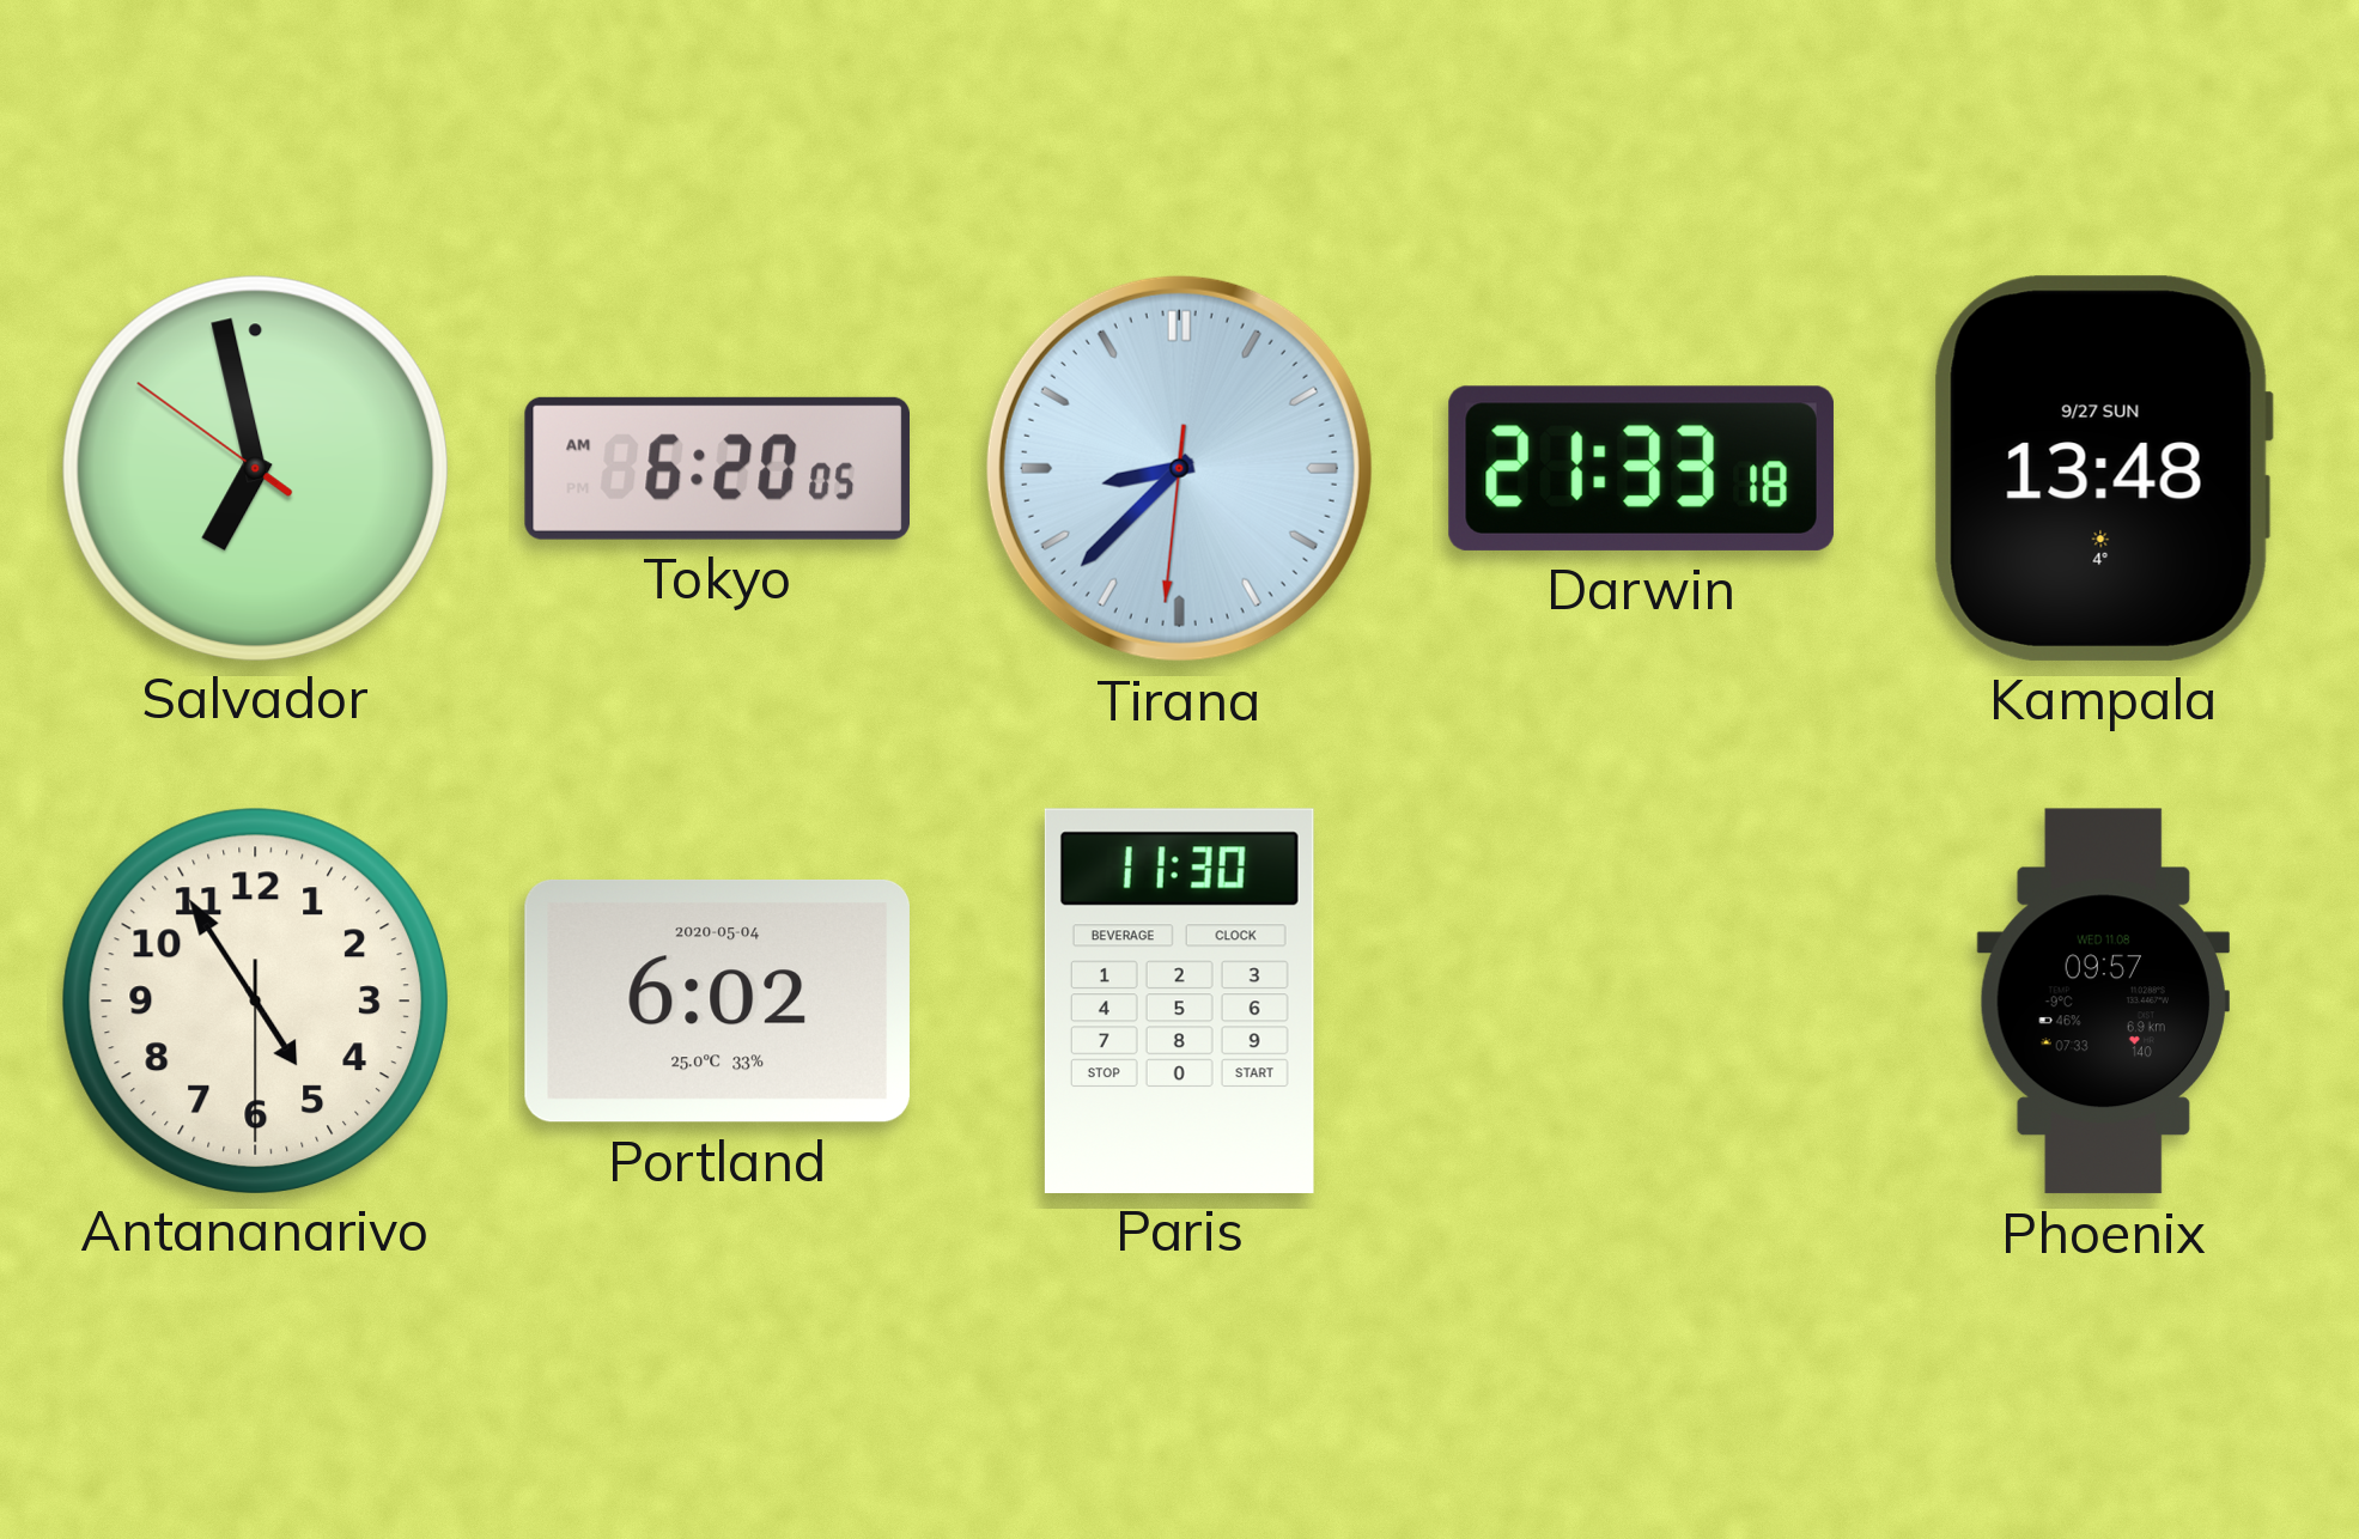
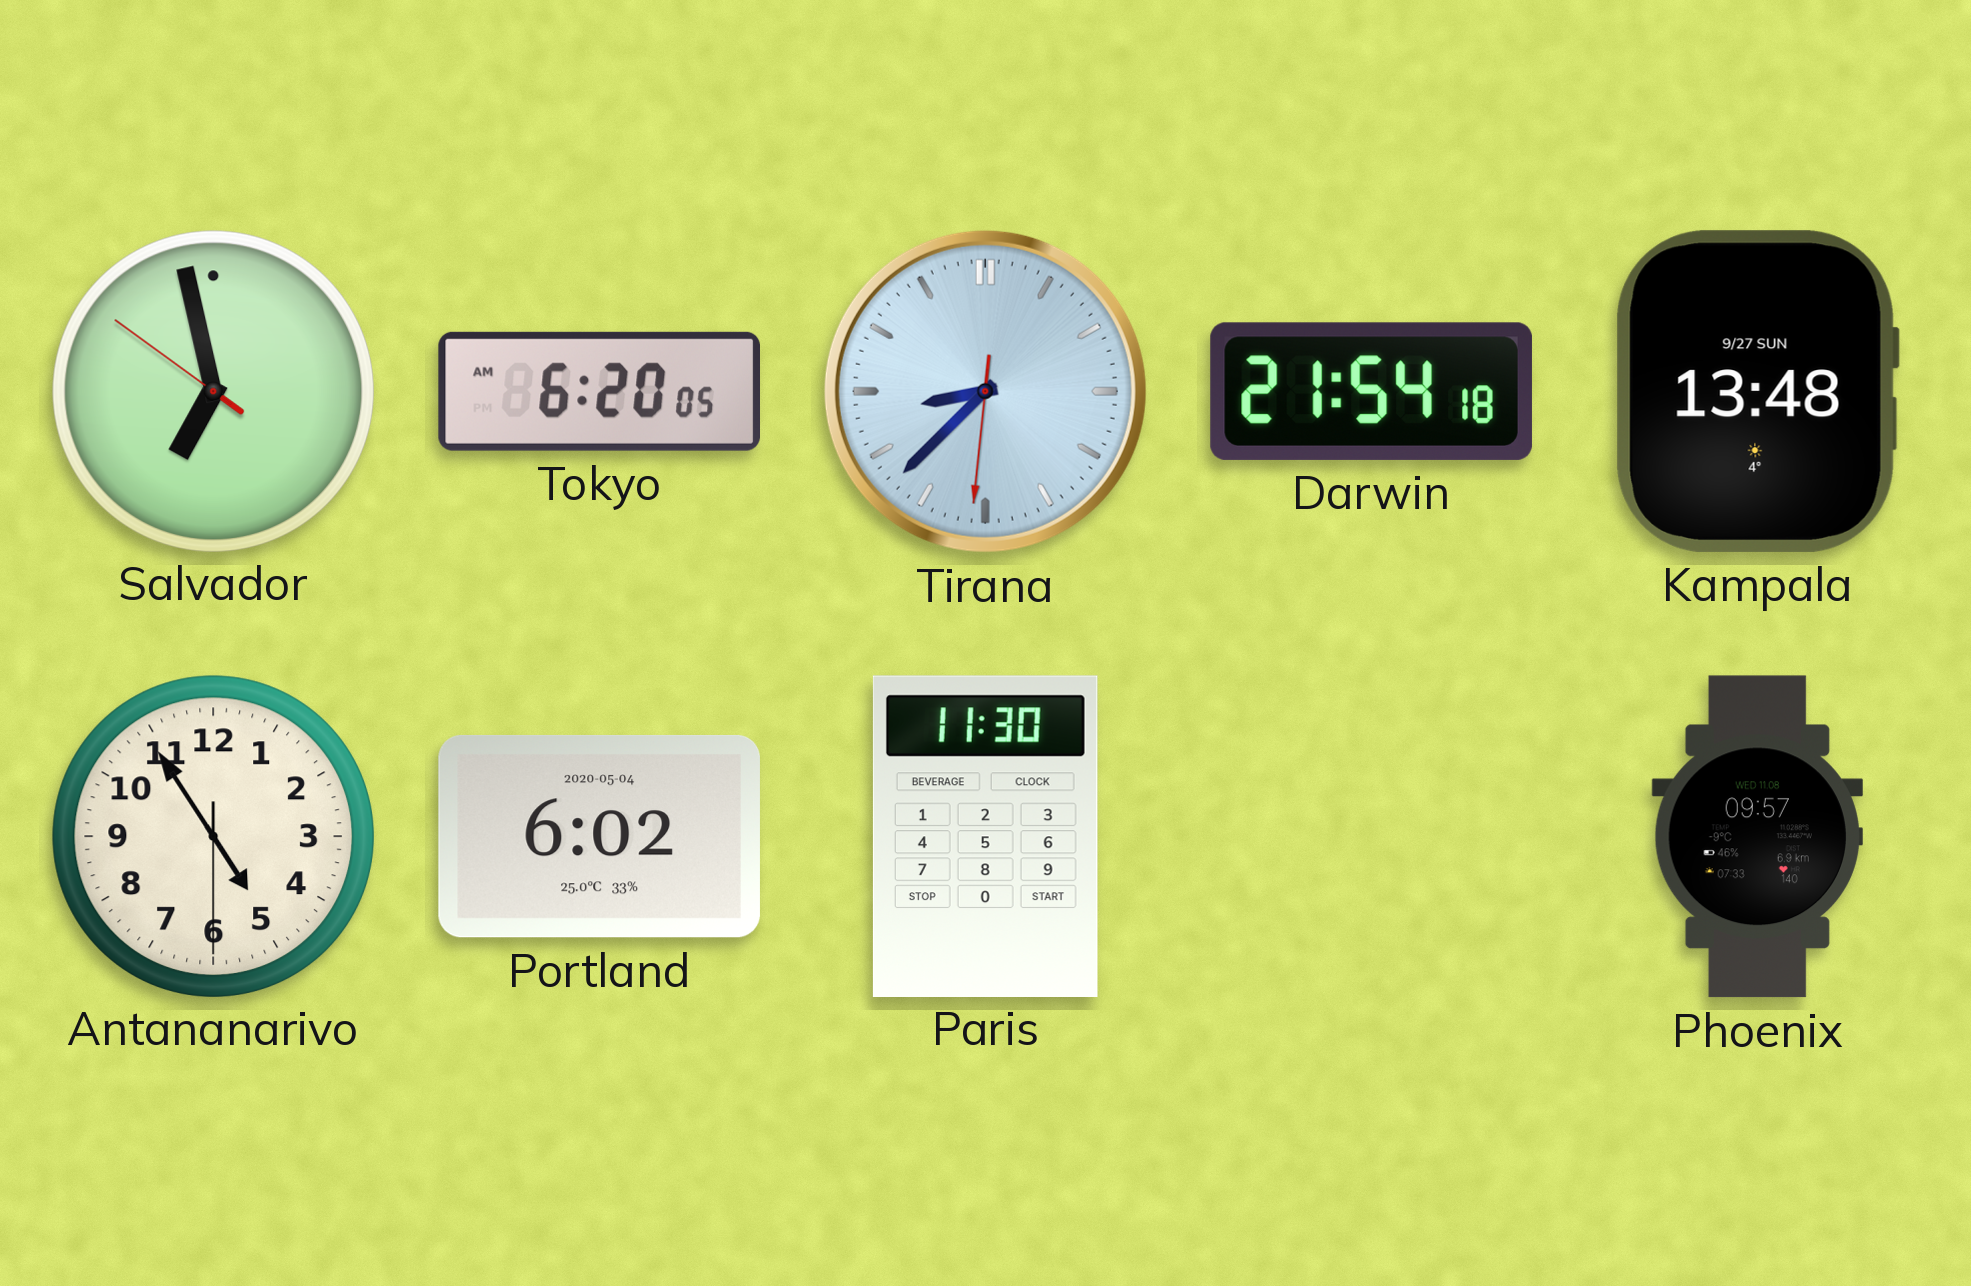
Darwin: 21:33 -> 21:54
